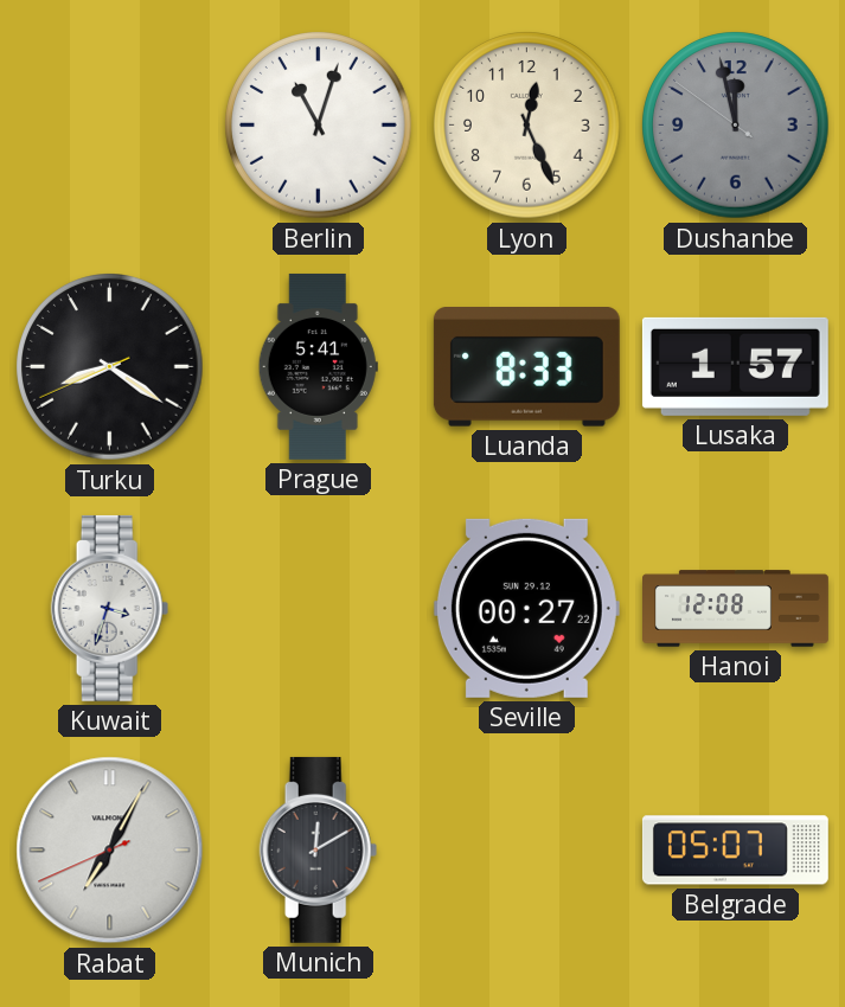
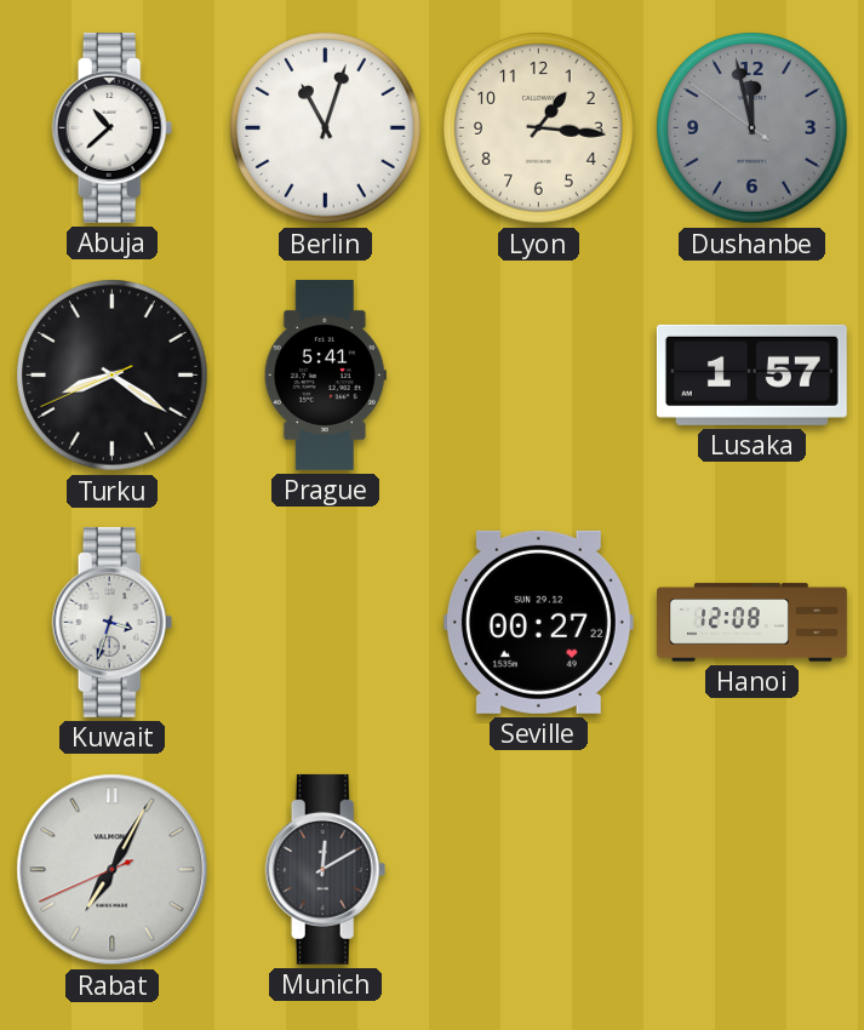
Abuja: none -> 10:38
Lyon: 12:26 -> 1:16
Luanda: 8:33 -> none
Belgrade: 05:07 -> none
